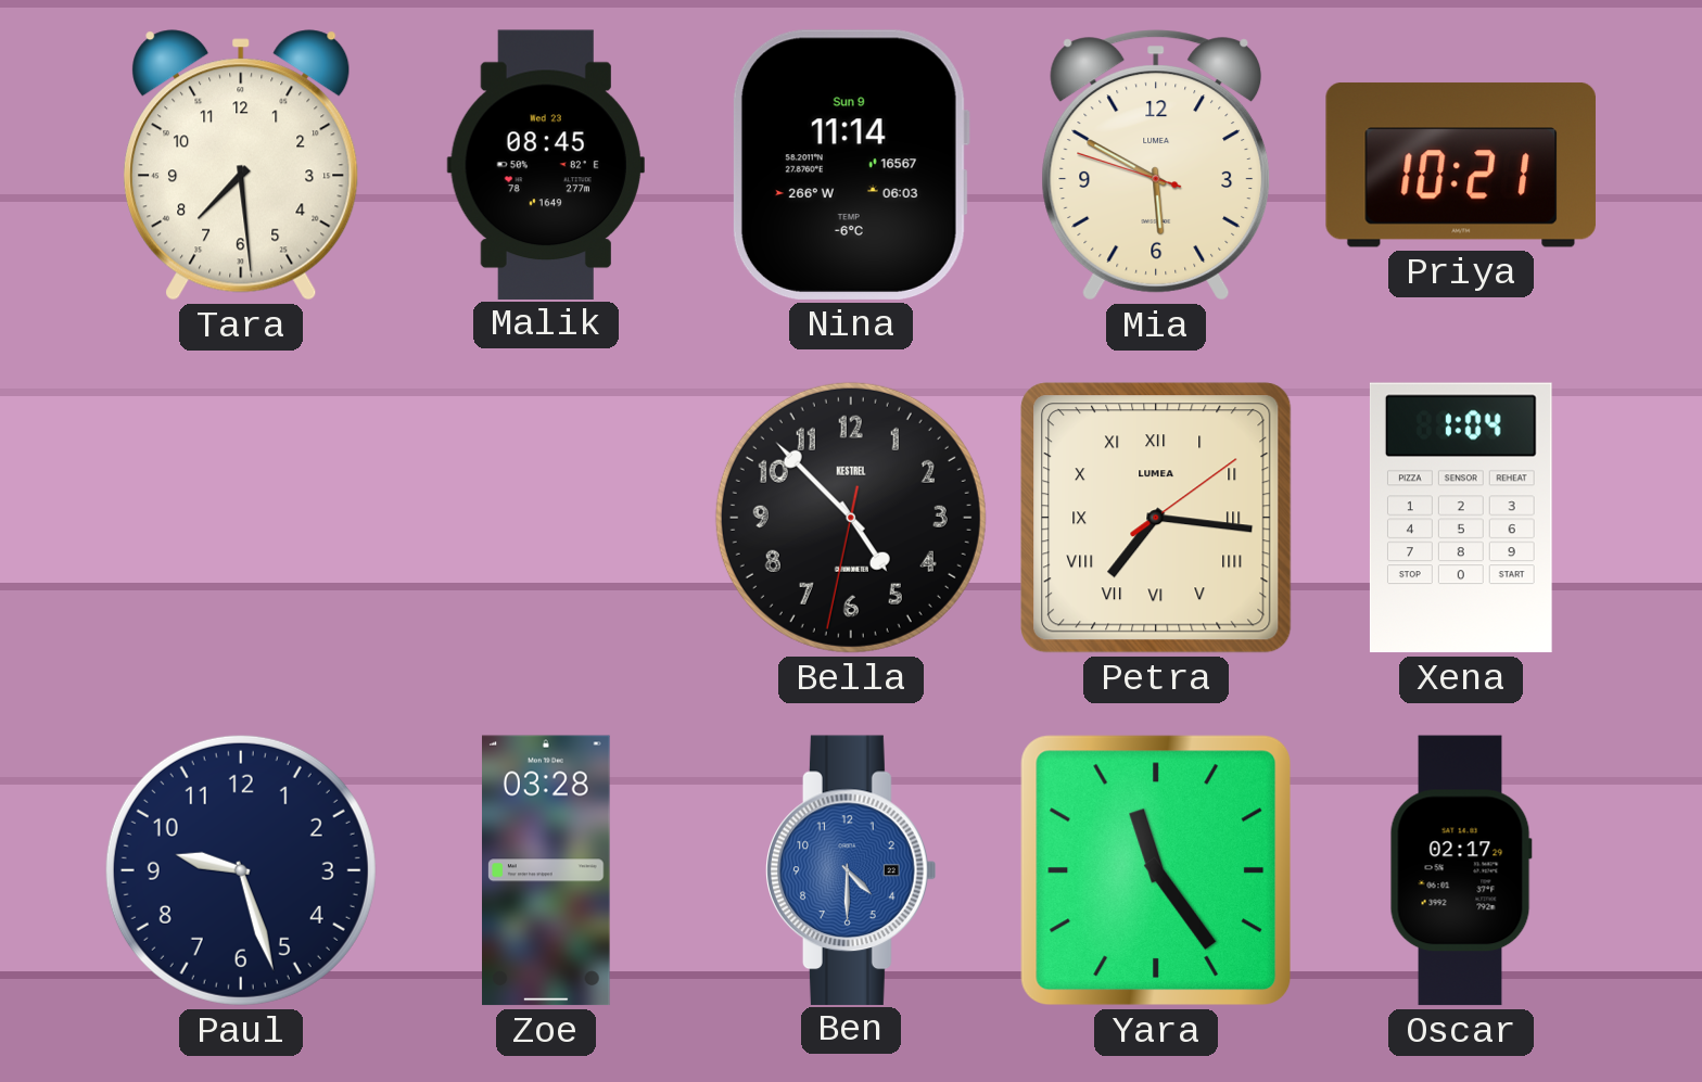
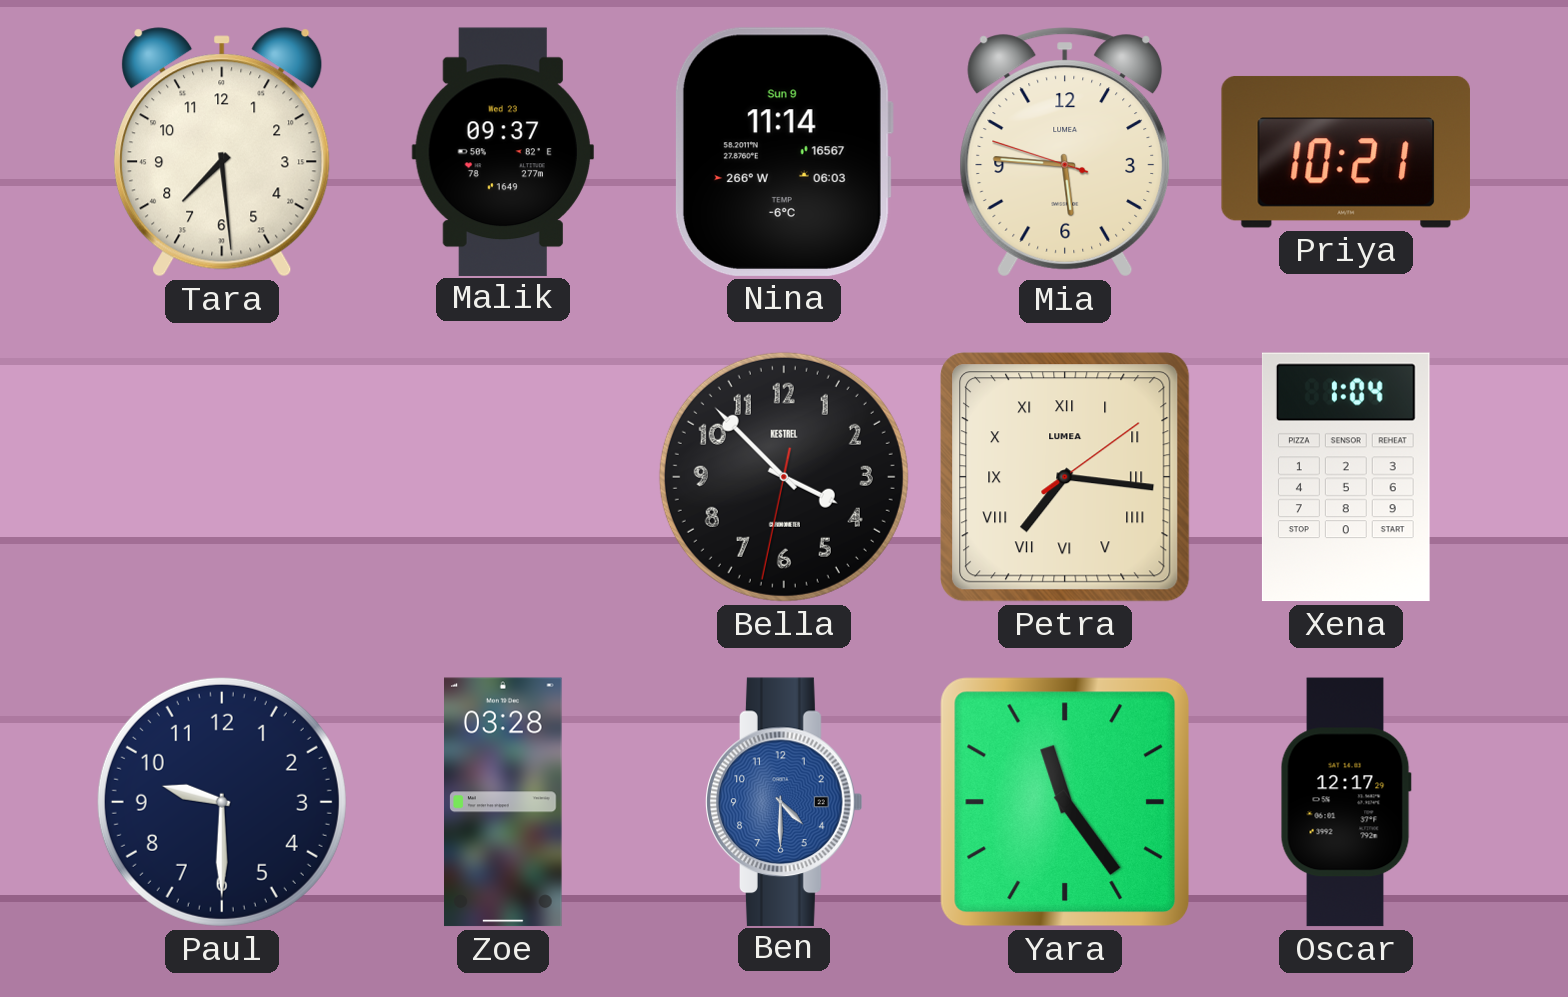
Malik: 08:45 -> 09:37
Mia: 5:49 -> 5:45
Bella: 4:52 -> 3:52
Paul: 9:27 -> 9:30
Oscar: 02:17 -> 12:17
